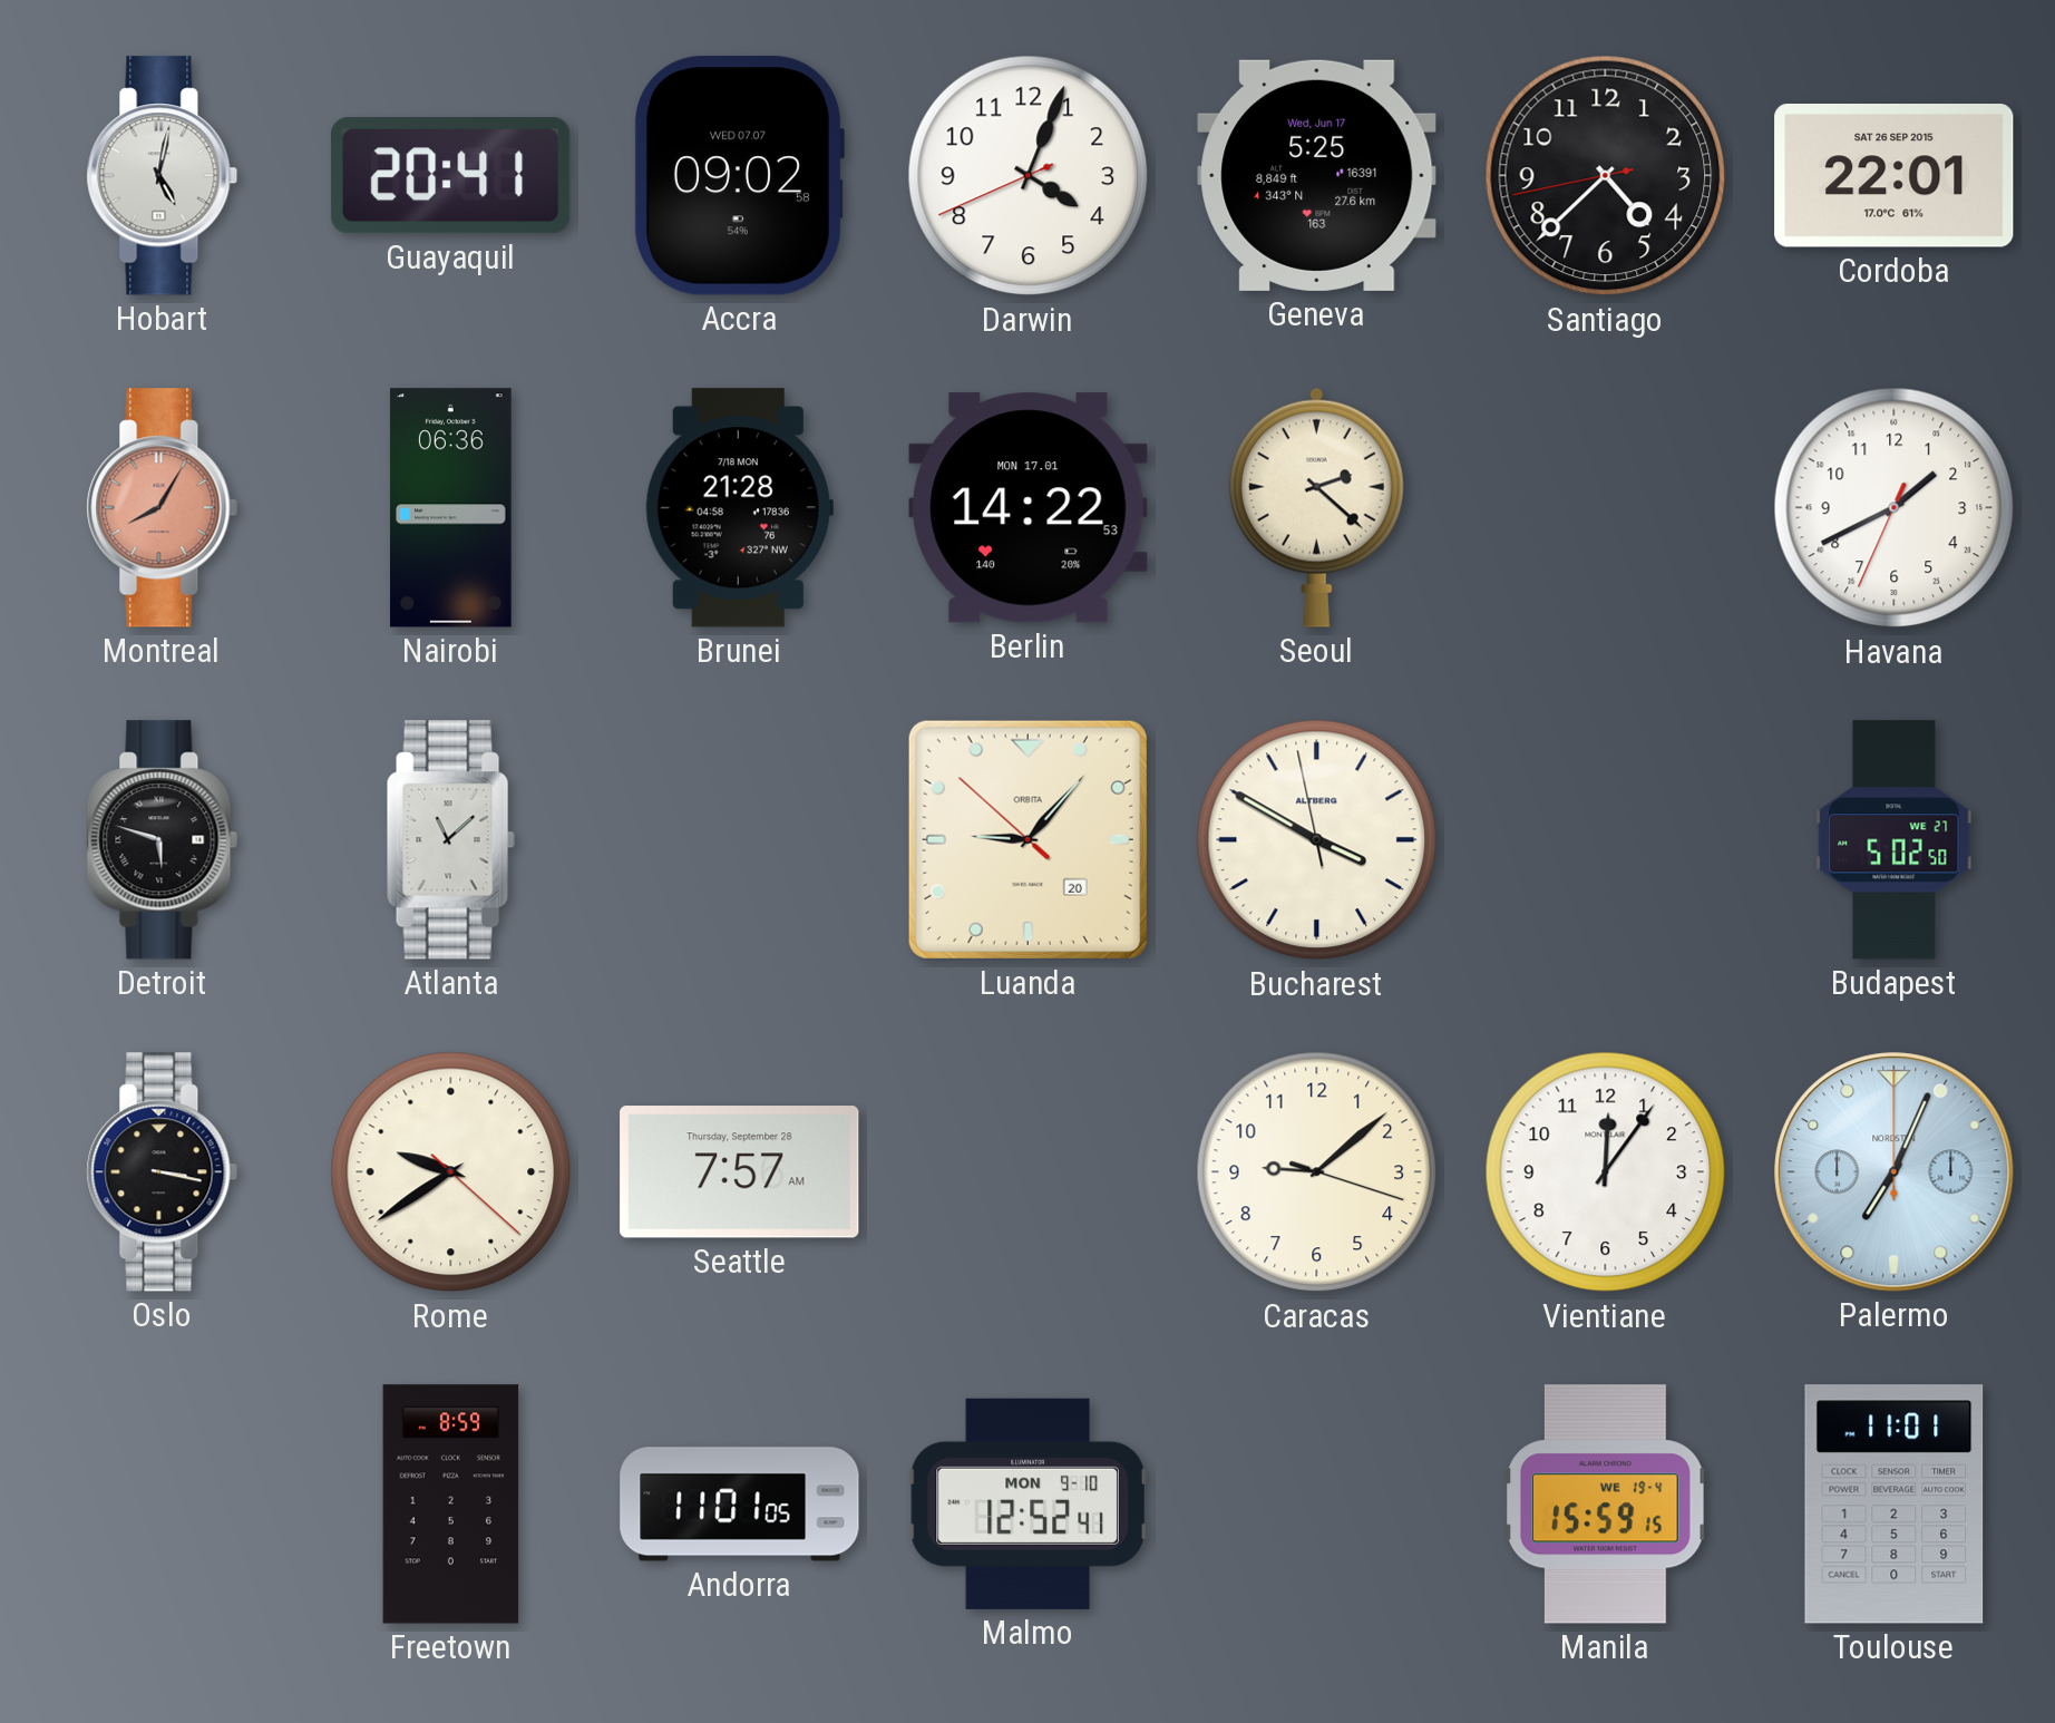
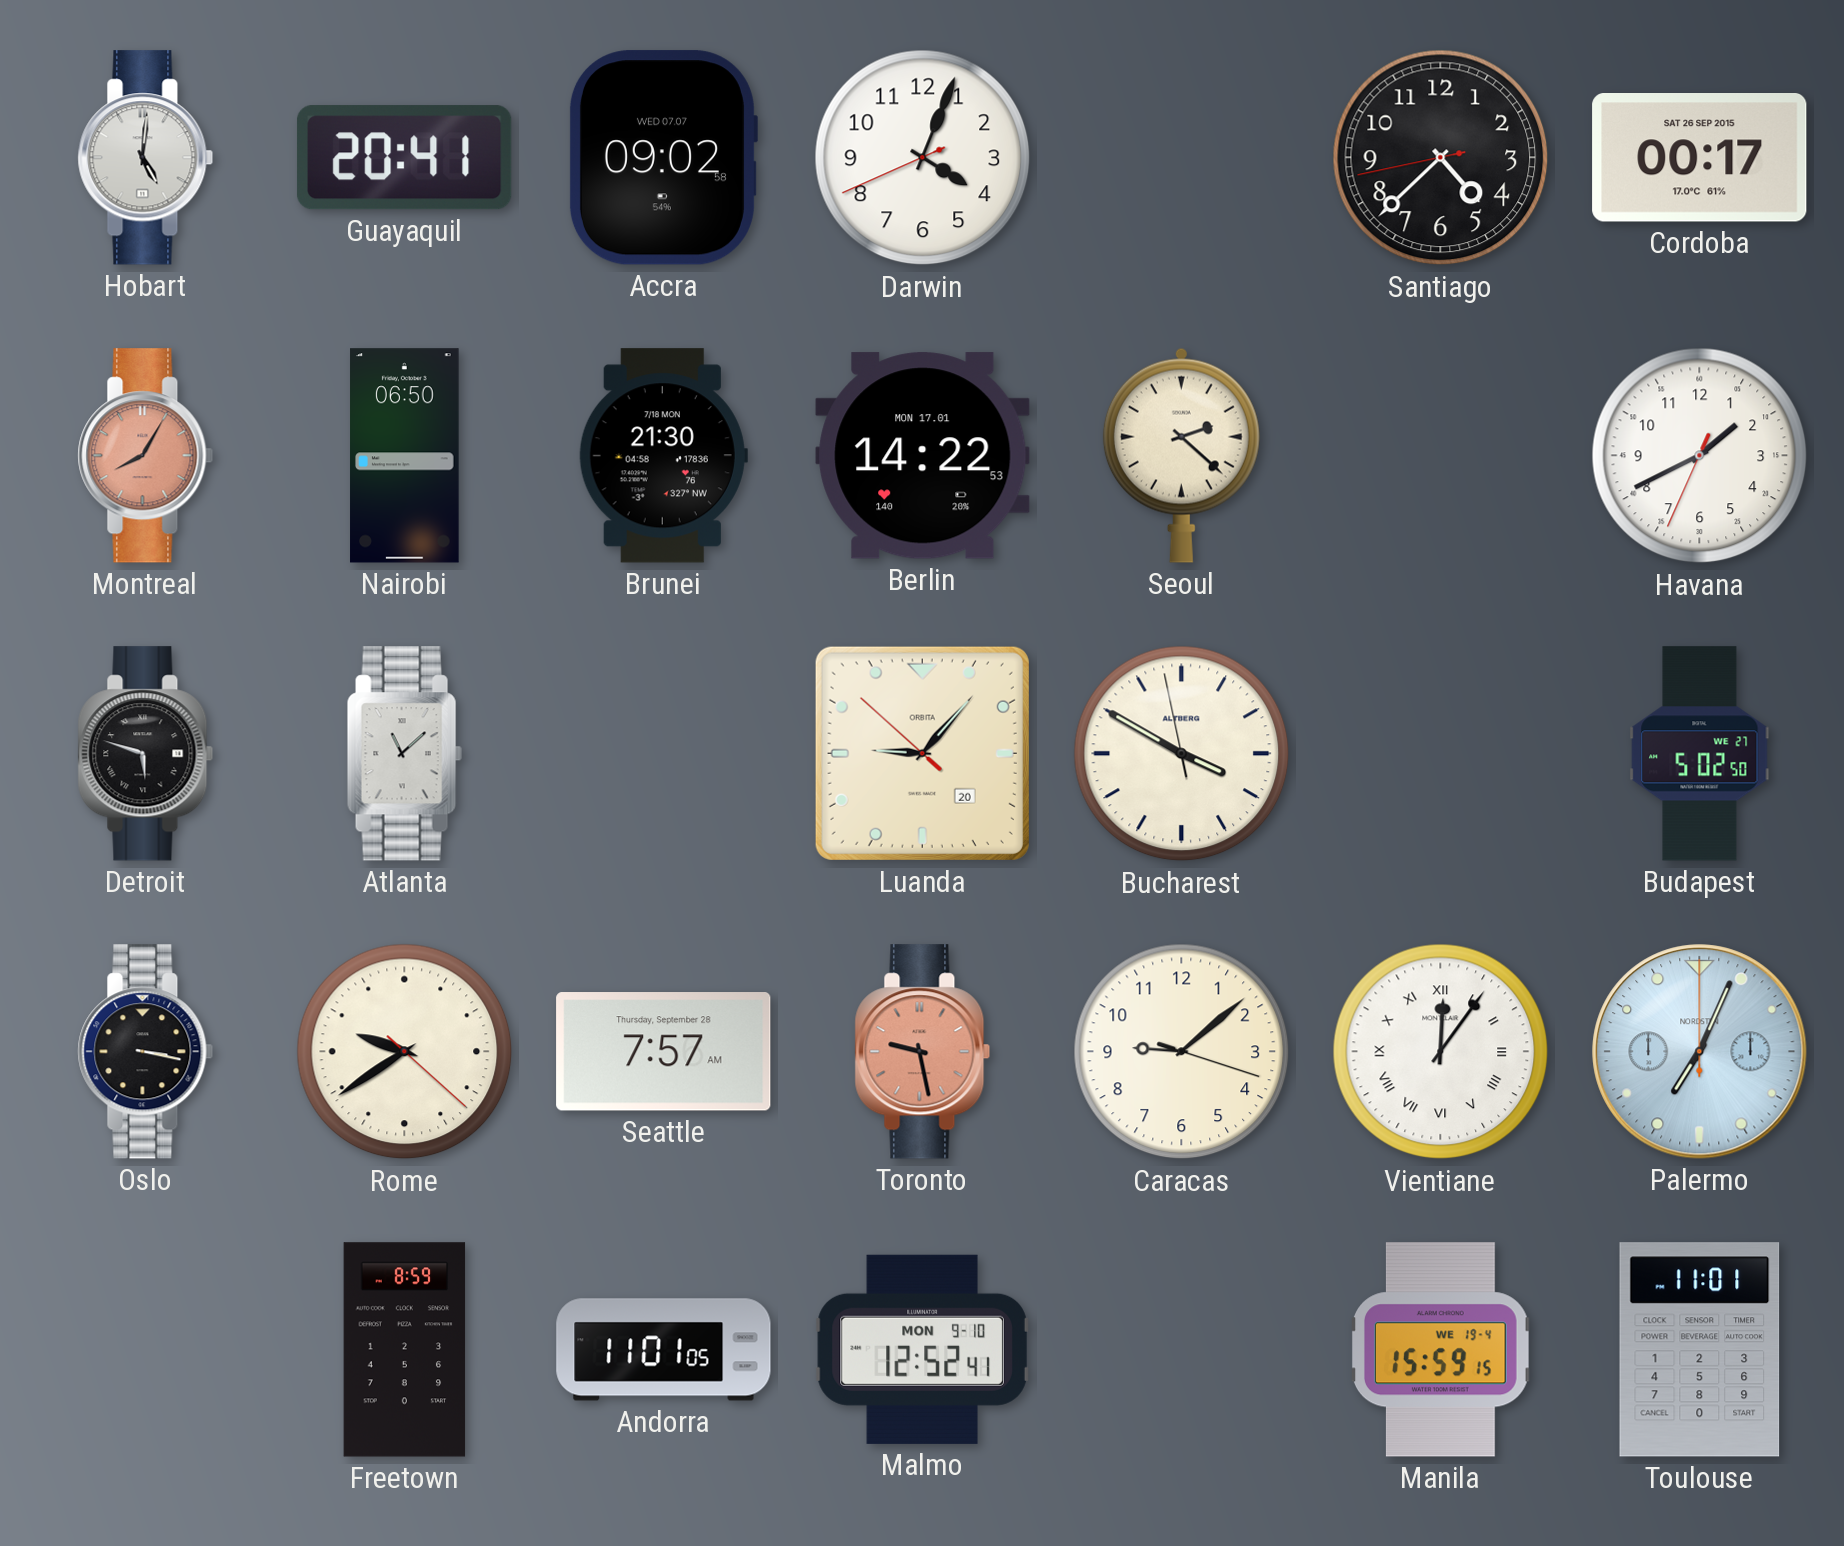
Hobart: 5:02 -> 5:01
Geneva: 5:25 -> none
Cordoba: 22:01 -> 00:17
Nairobi: 06:36 -> 06:50
Brunei: 21:28 -> 21:30
Toronto: none -> 9:28
Vientiane numerals: Arabic -> Roman
